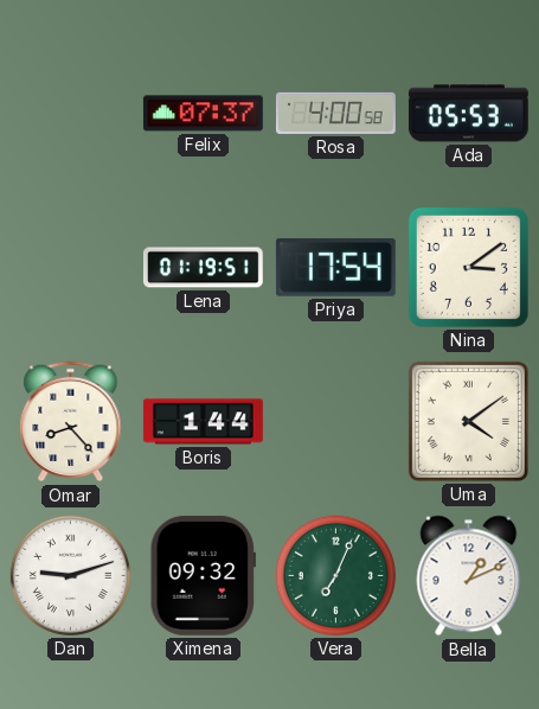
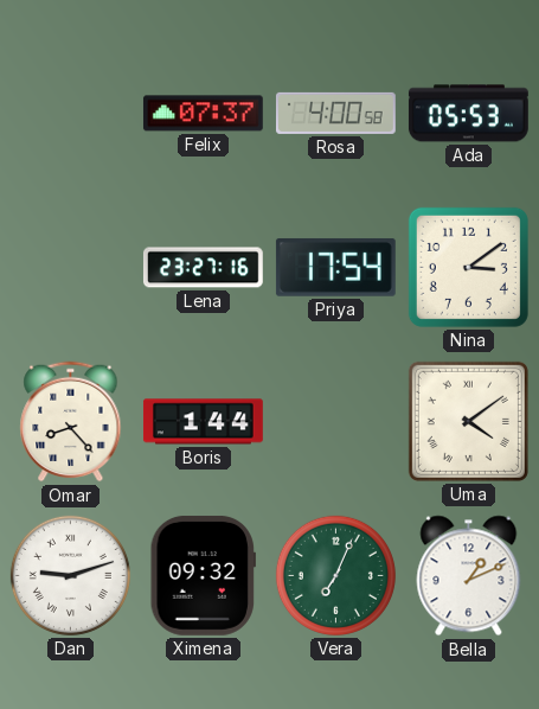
Lena: 01:19 -> 23:27
